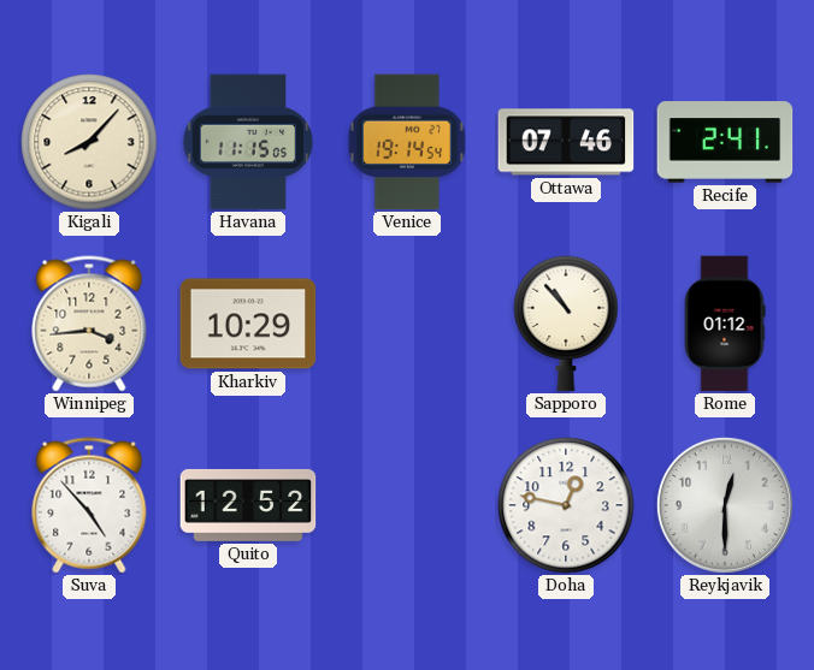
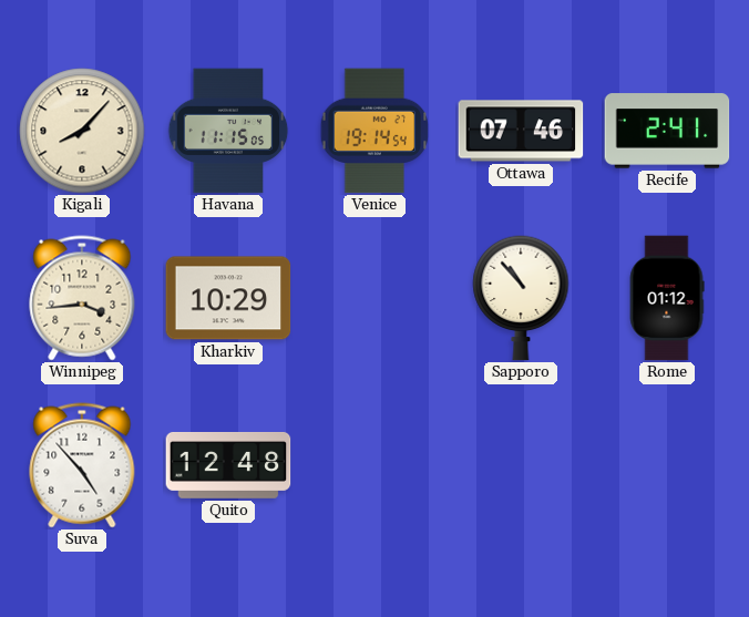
Quito: 12:52 -> 12:48
Doha: 12:47 -> none
Reykjavik: 12:30 -> none
